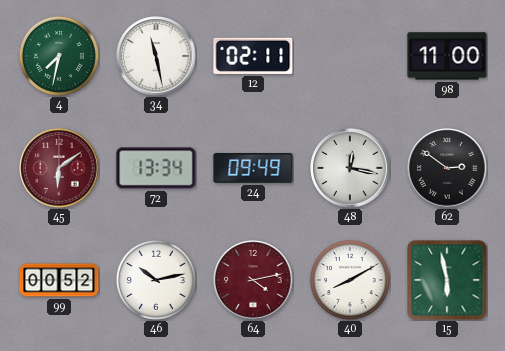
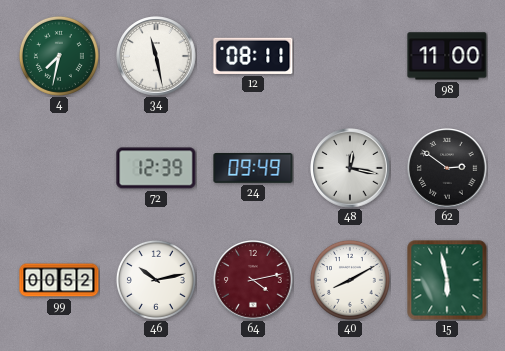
12: 02:11 -> 08:11
45: 6:09 -> none
72: 13:34 -> 12:39
